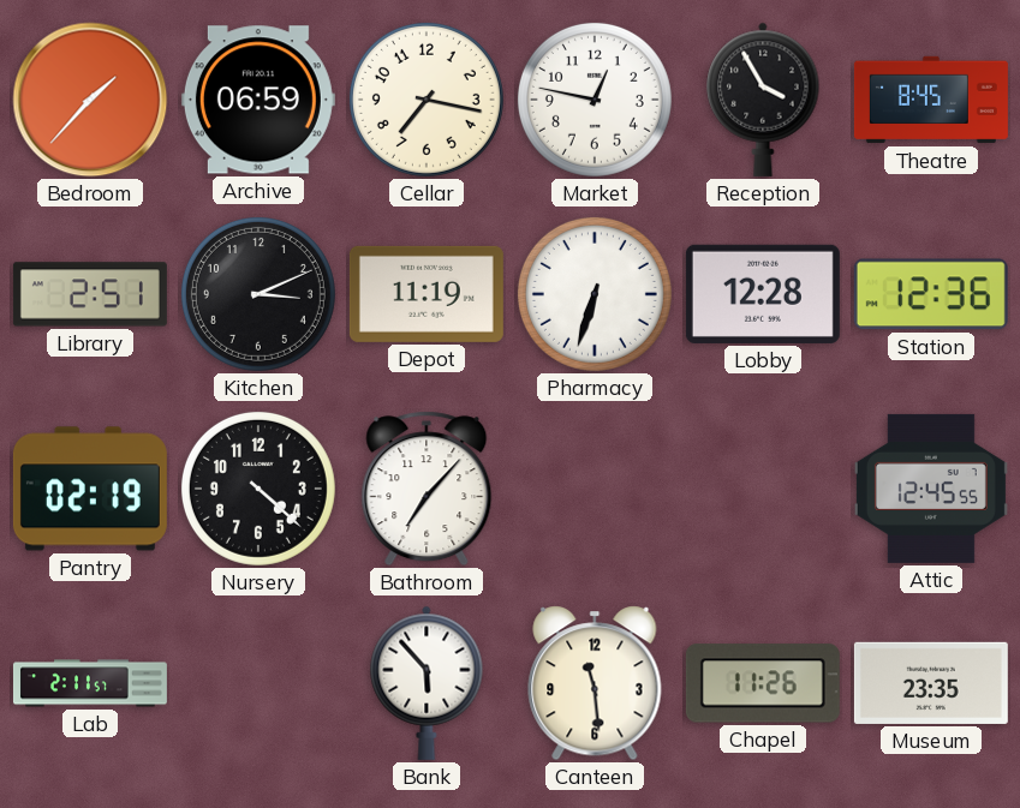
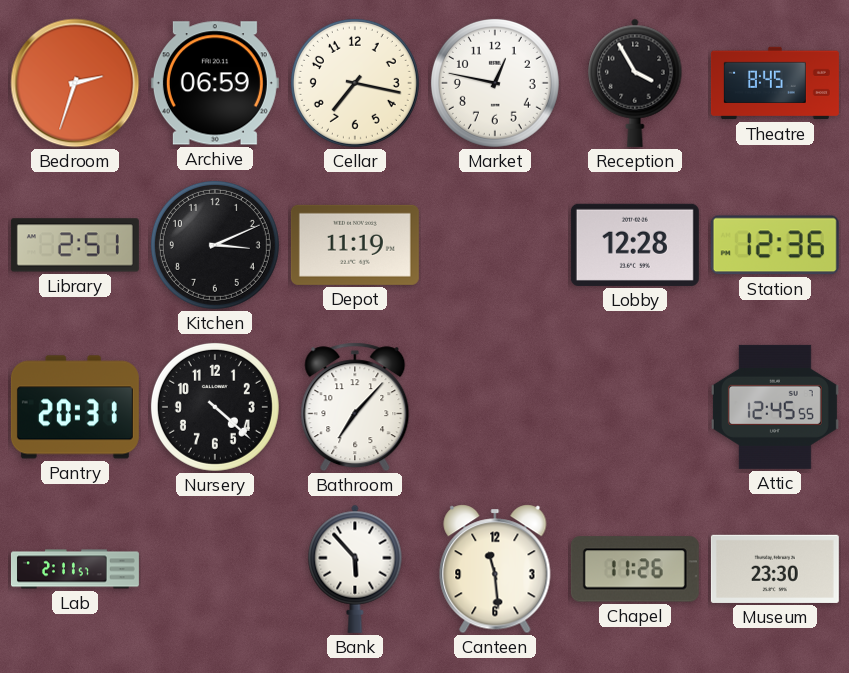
Bedroom: 1:37 -> 2:33
Pharmacy: 6:33 -> none
Pantry: 02:19 -> 20:31
Museum: 23:35 -> 23:30
